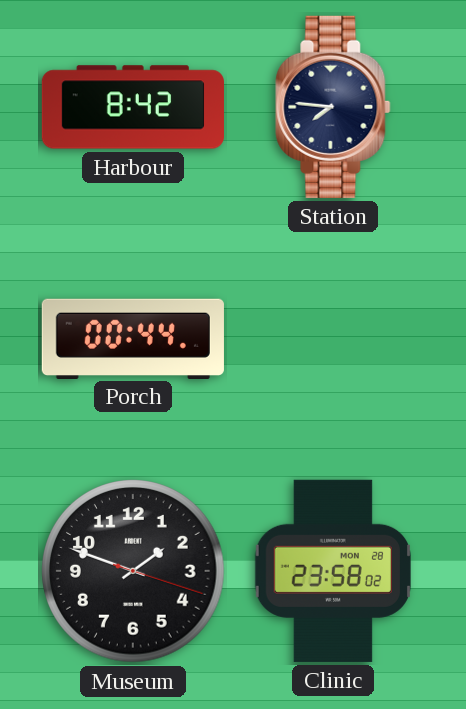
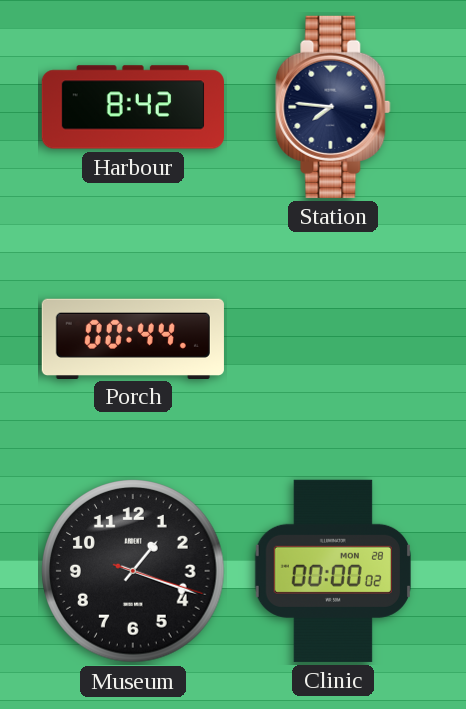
Museum: 1:48 -> 1:18
Clinic: 23:58 -> 00:00
